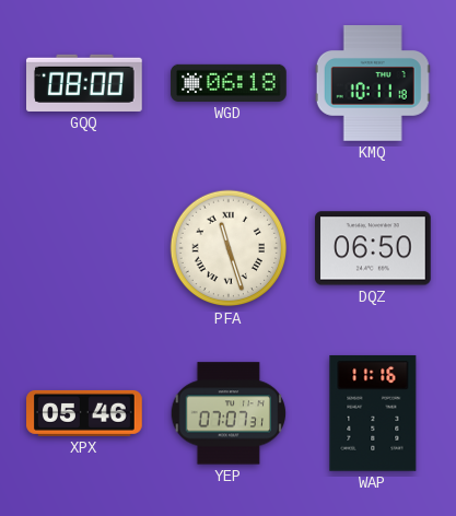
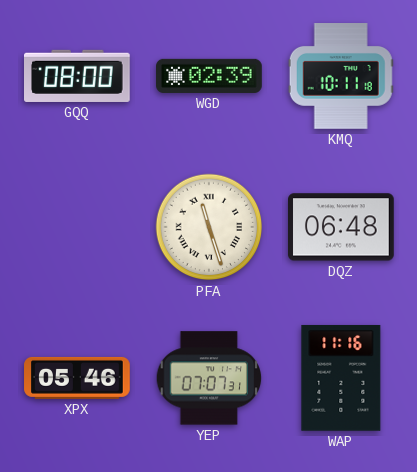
WGD: 06:18 -> 02:39
DQZ: 06:50 -> 06:48
